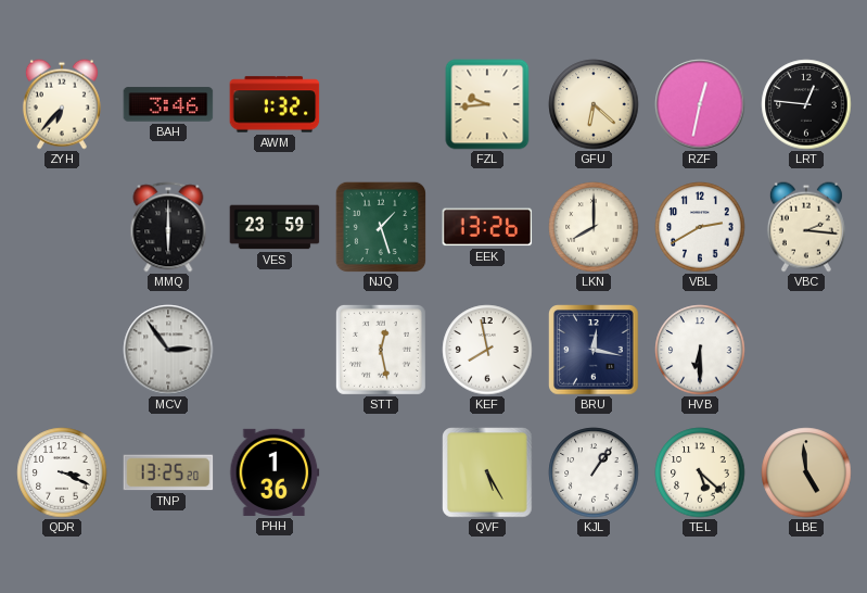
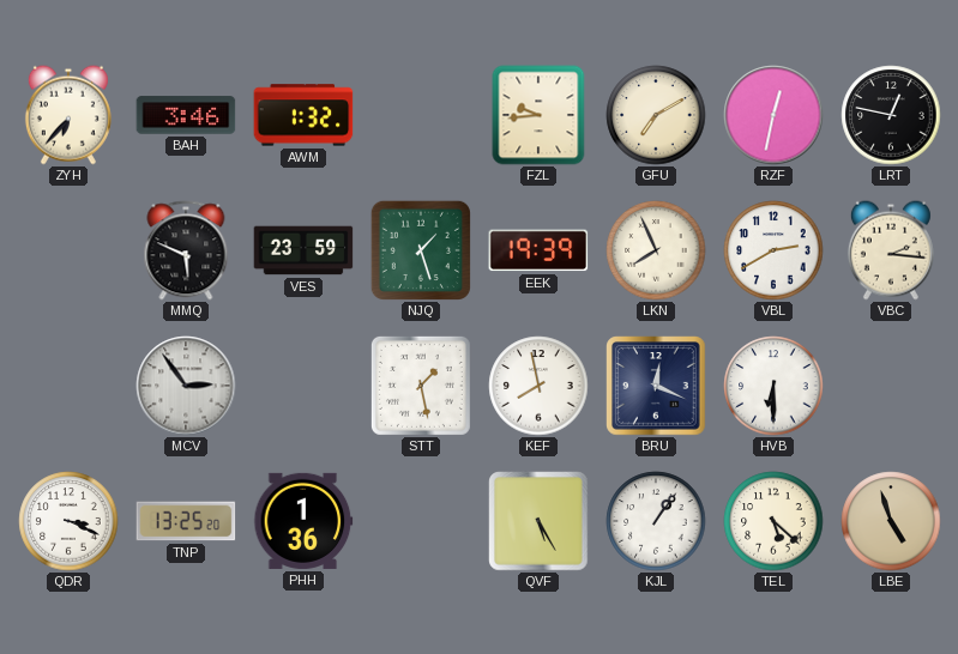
GFU: 6:22 -> 7:10
LRT: 12:46 -> 12:47
MMQ: 6:00 -> 5:49
EEK: 13:26 -> 19:39
LKN: 8:00 -> 7:56
STT: 12:28 -> 1:28
BRU: 12:17 -> 12:19
LBE: 4:59 -> 4:57
